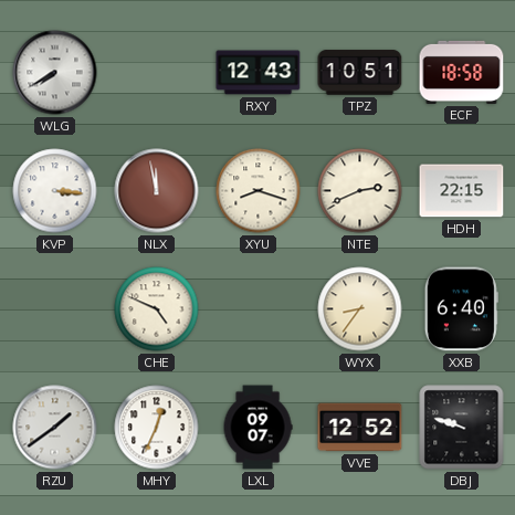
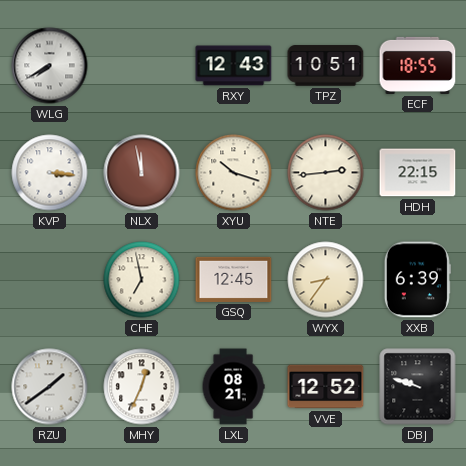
ECF: 18:58 -> 18:55
XYU: 8:18 -> 10:18
NTE: 2:41 -> 2:44
CHE: 4:49 -> 6:58
GSQ: none -> 12:45
XXB: 6:40 -> 6:39
LXL: 09:07 -> 08:21
